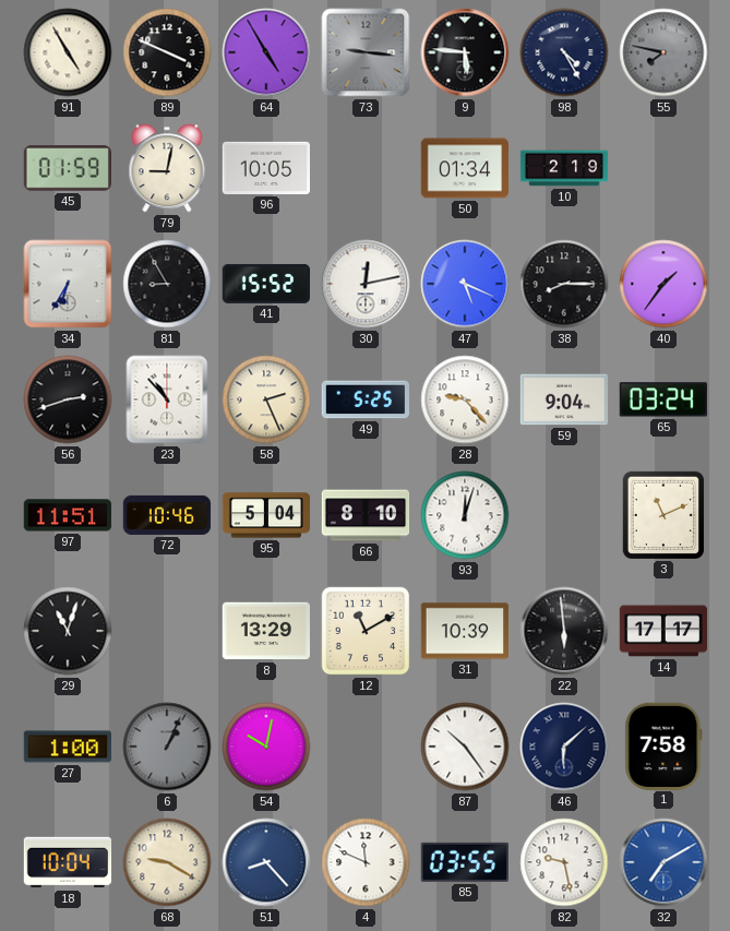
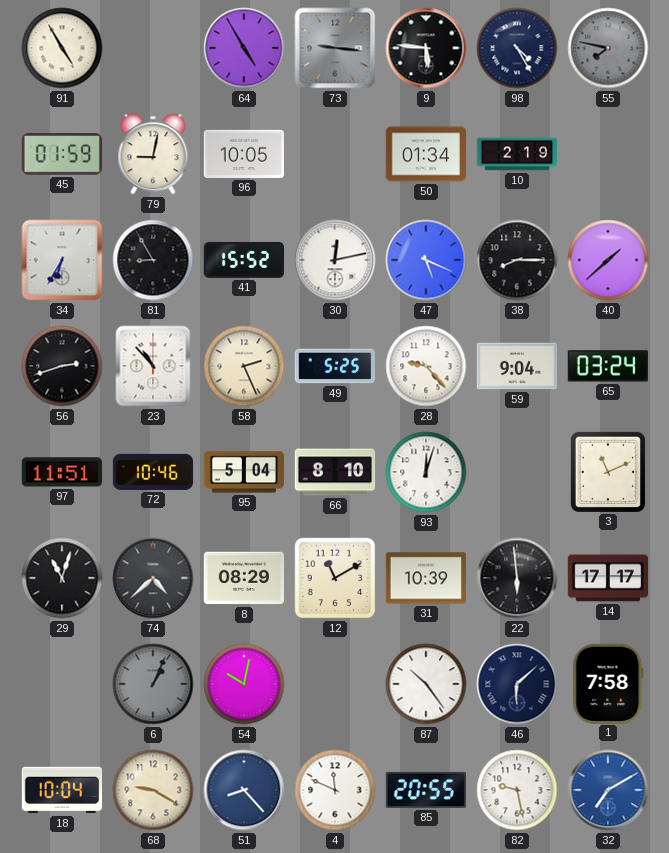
89: 3:49 -> none
40: 1:36 -> 1:38
74: none -> 4:38
8: 13:29 -> 08:29
27: 1:00 -> none
85: 03:55 -> 20:55
